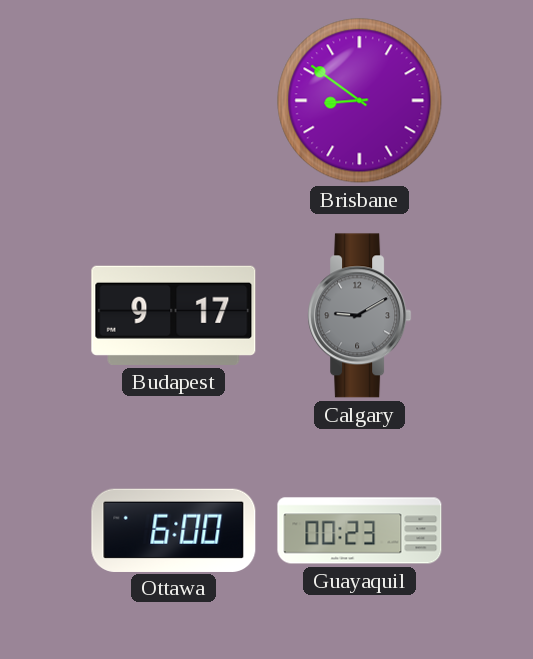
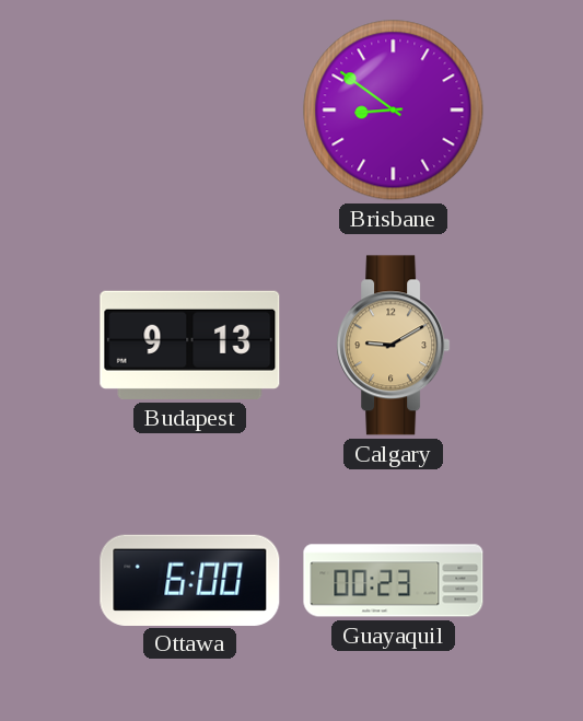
Budapest: 9:17 -> 9:13
Calgary dial: grey -> champagne
